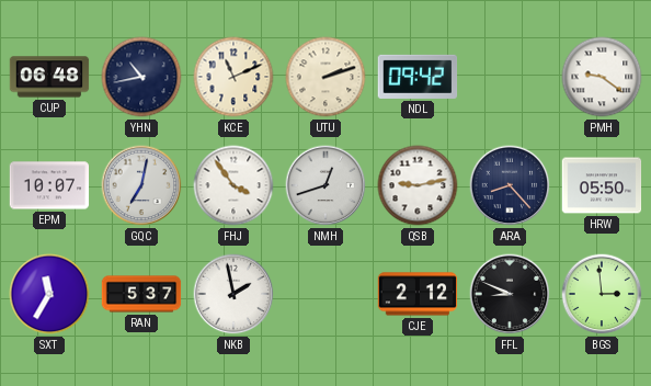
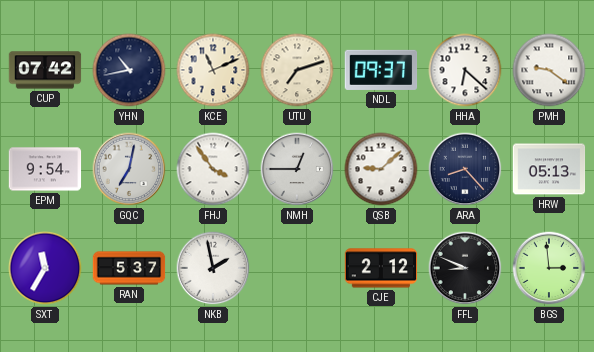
CUP: 06:48 -> 07:42
UTU: 2:12 -> 7:12
NDL: 09:42 -> 09:37
HHA: none -> 6:22
EPM: 10:07 -> 9:54
NMH: 12:42 -> 12:45
QSB: 9:13 -> 9:08
HRW: 05:50 -> 05:13
